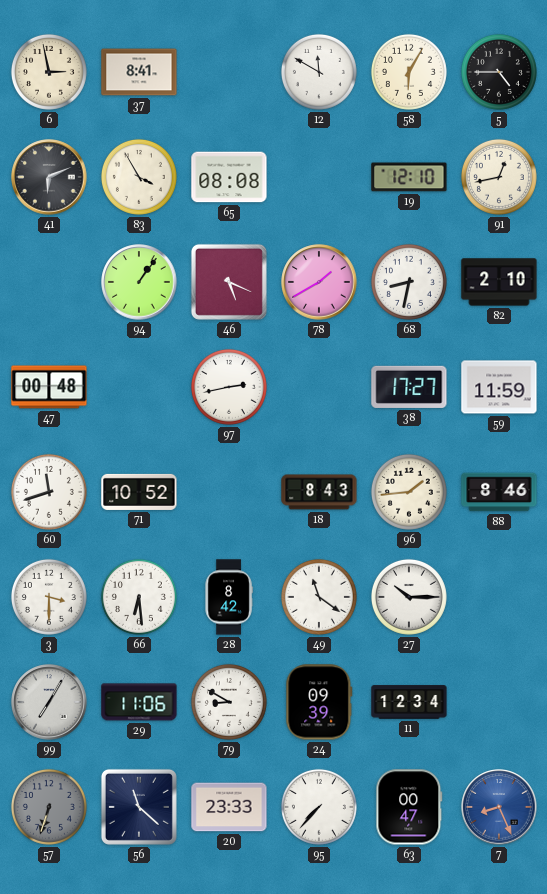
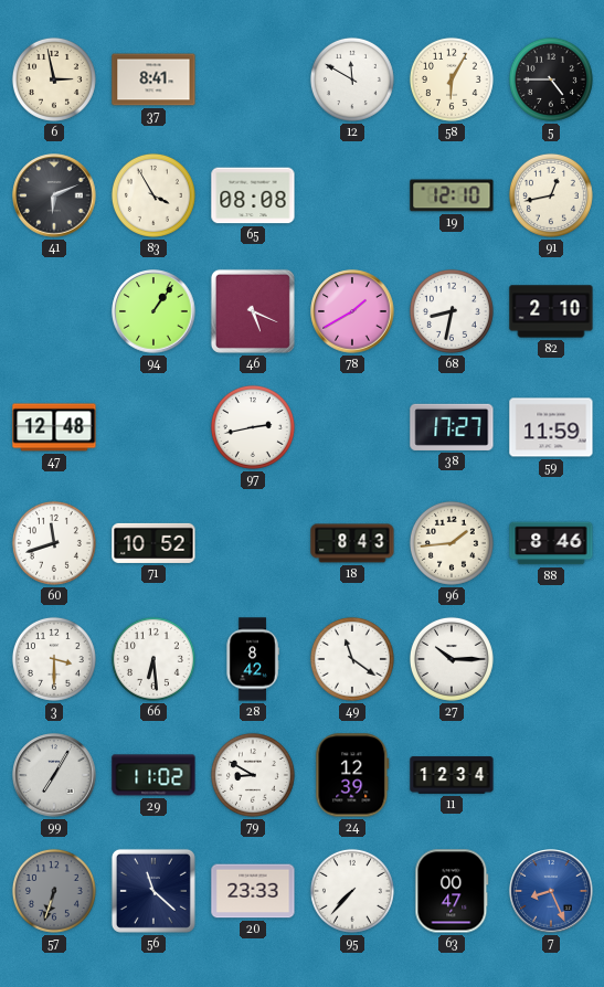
47: 00:48 -> 12:48
29: 11:06 -> 11:02
24: 09:39 -> 12:39
